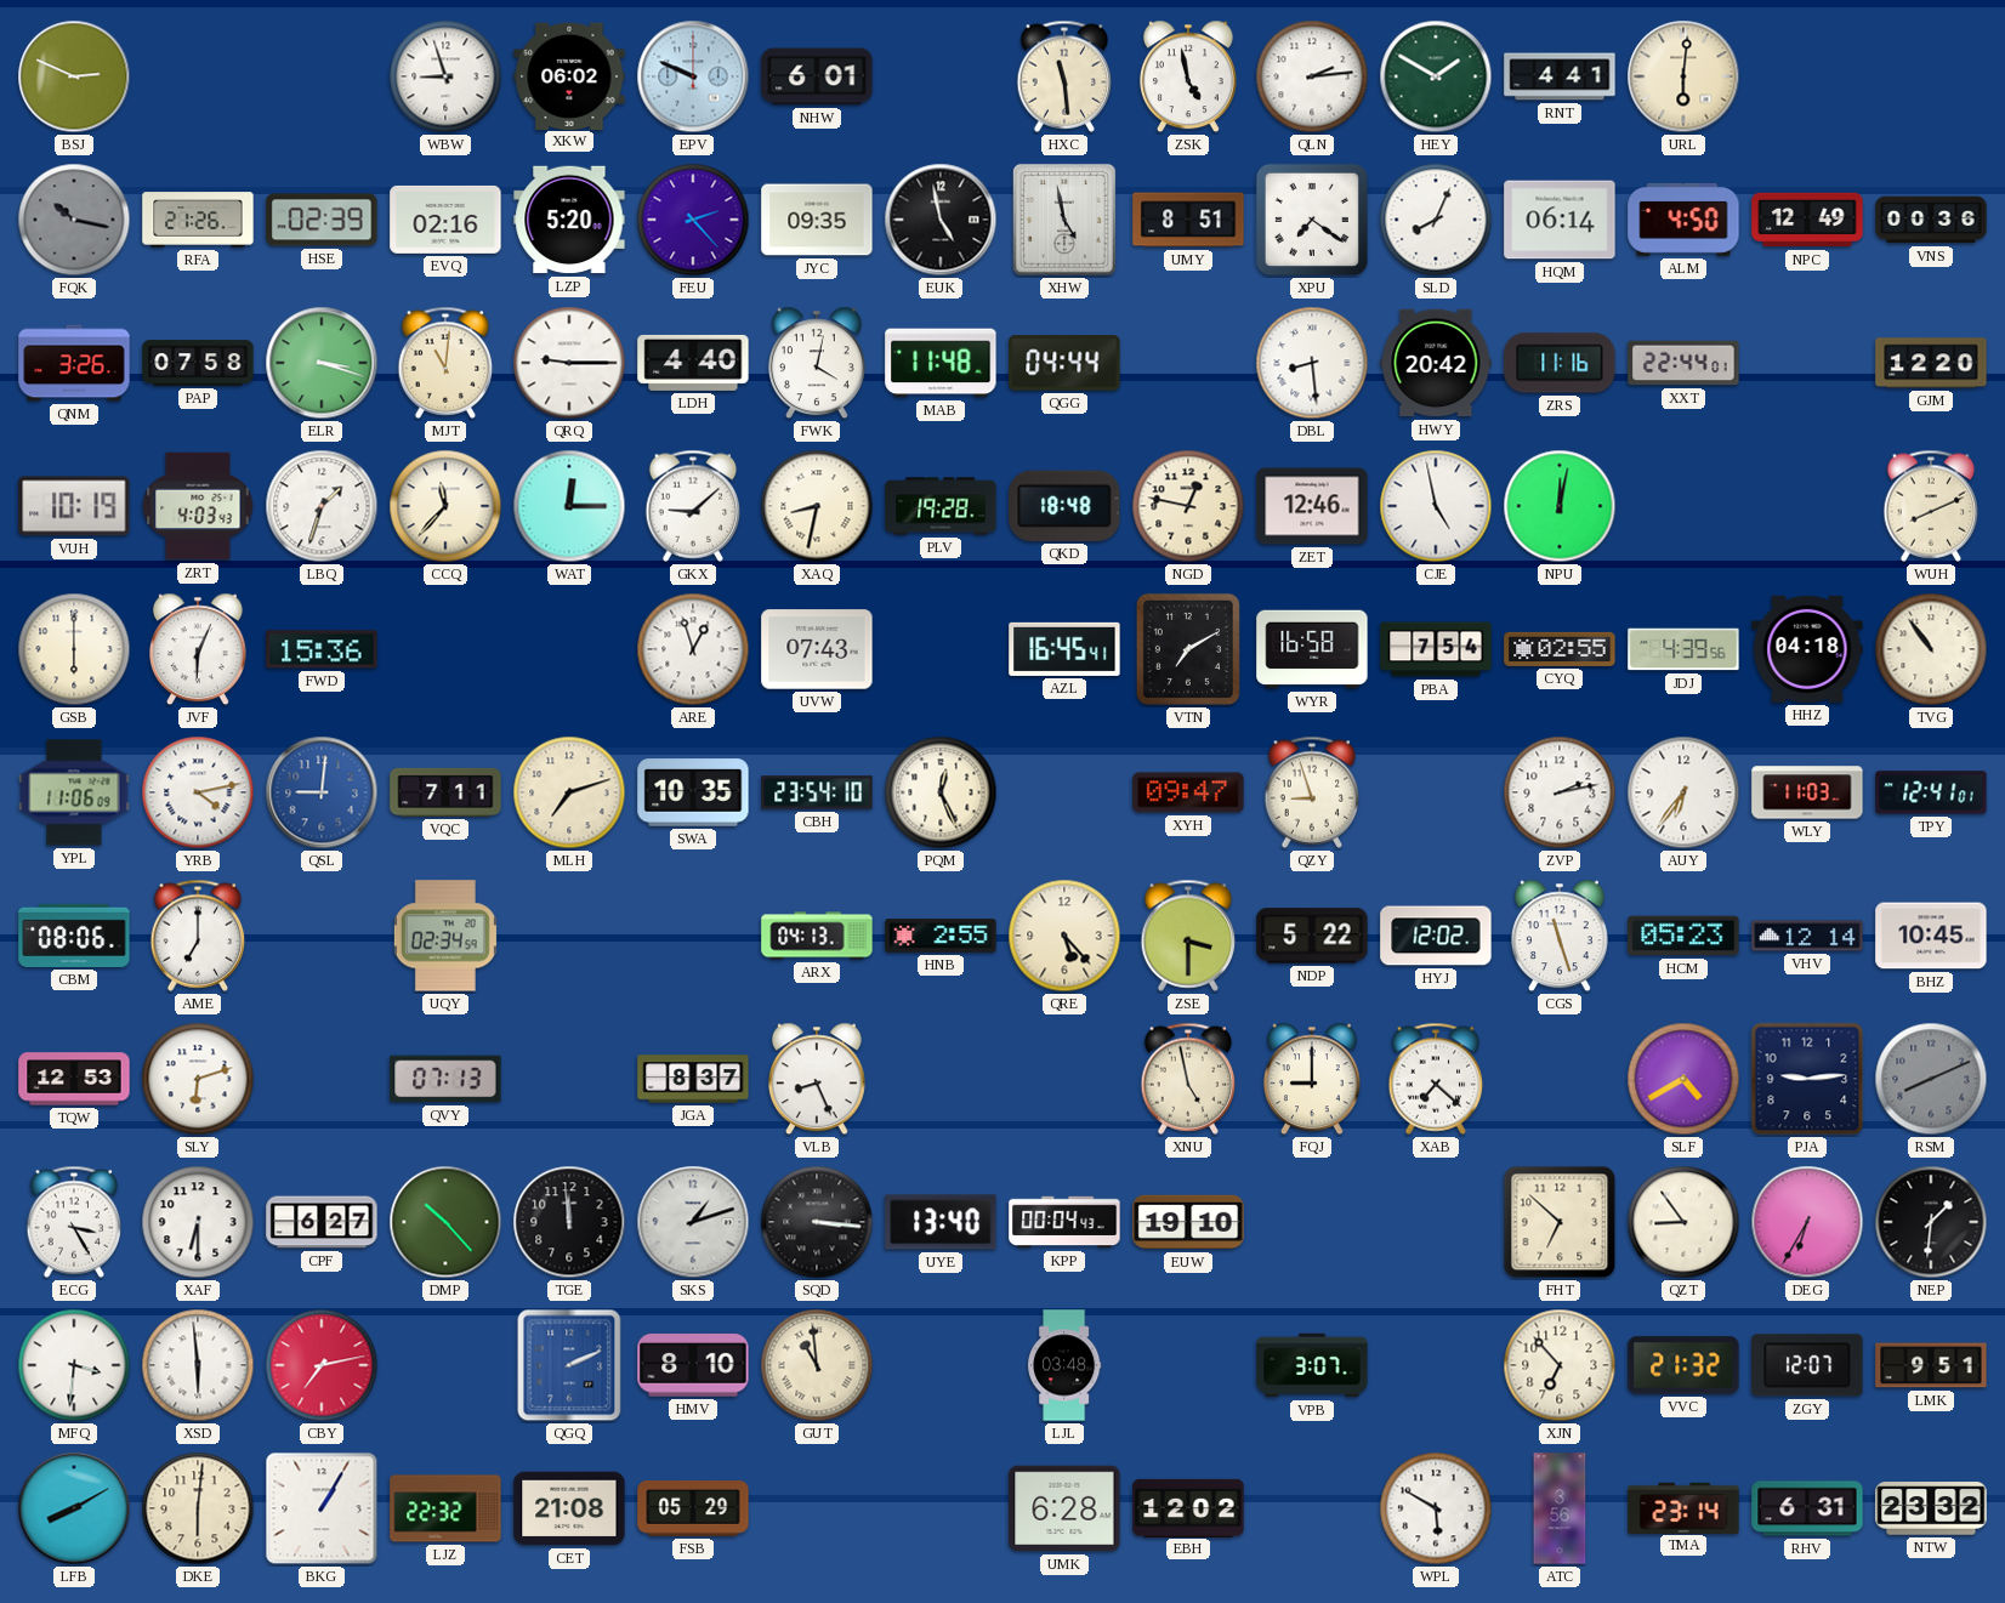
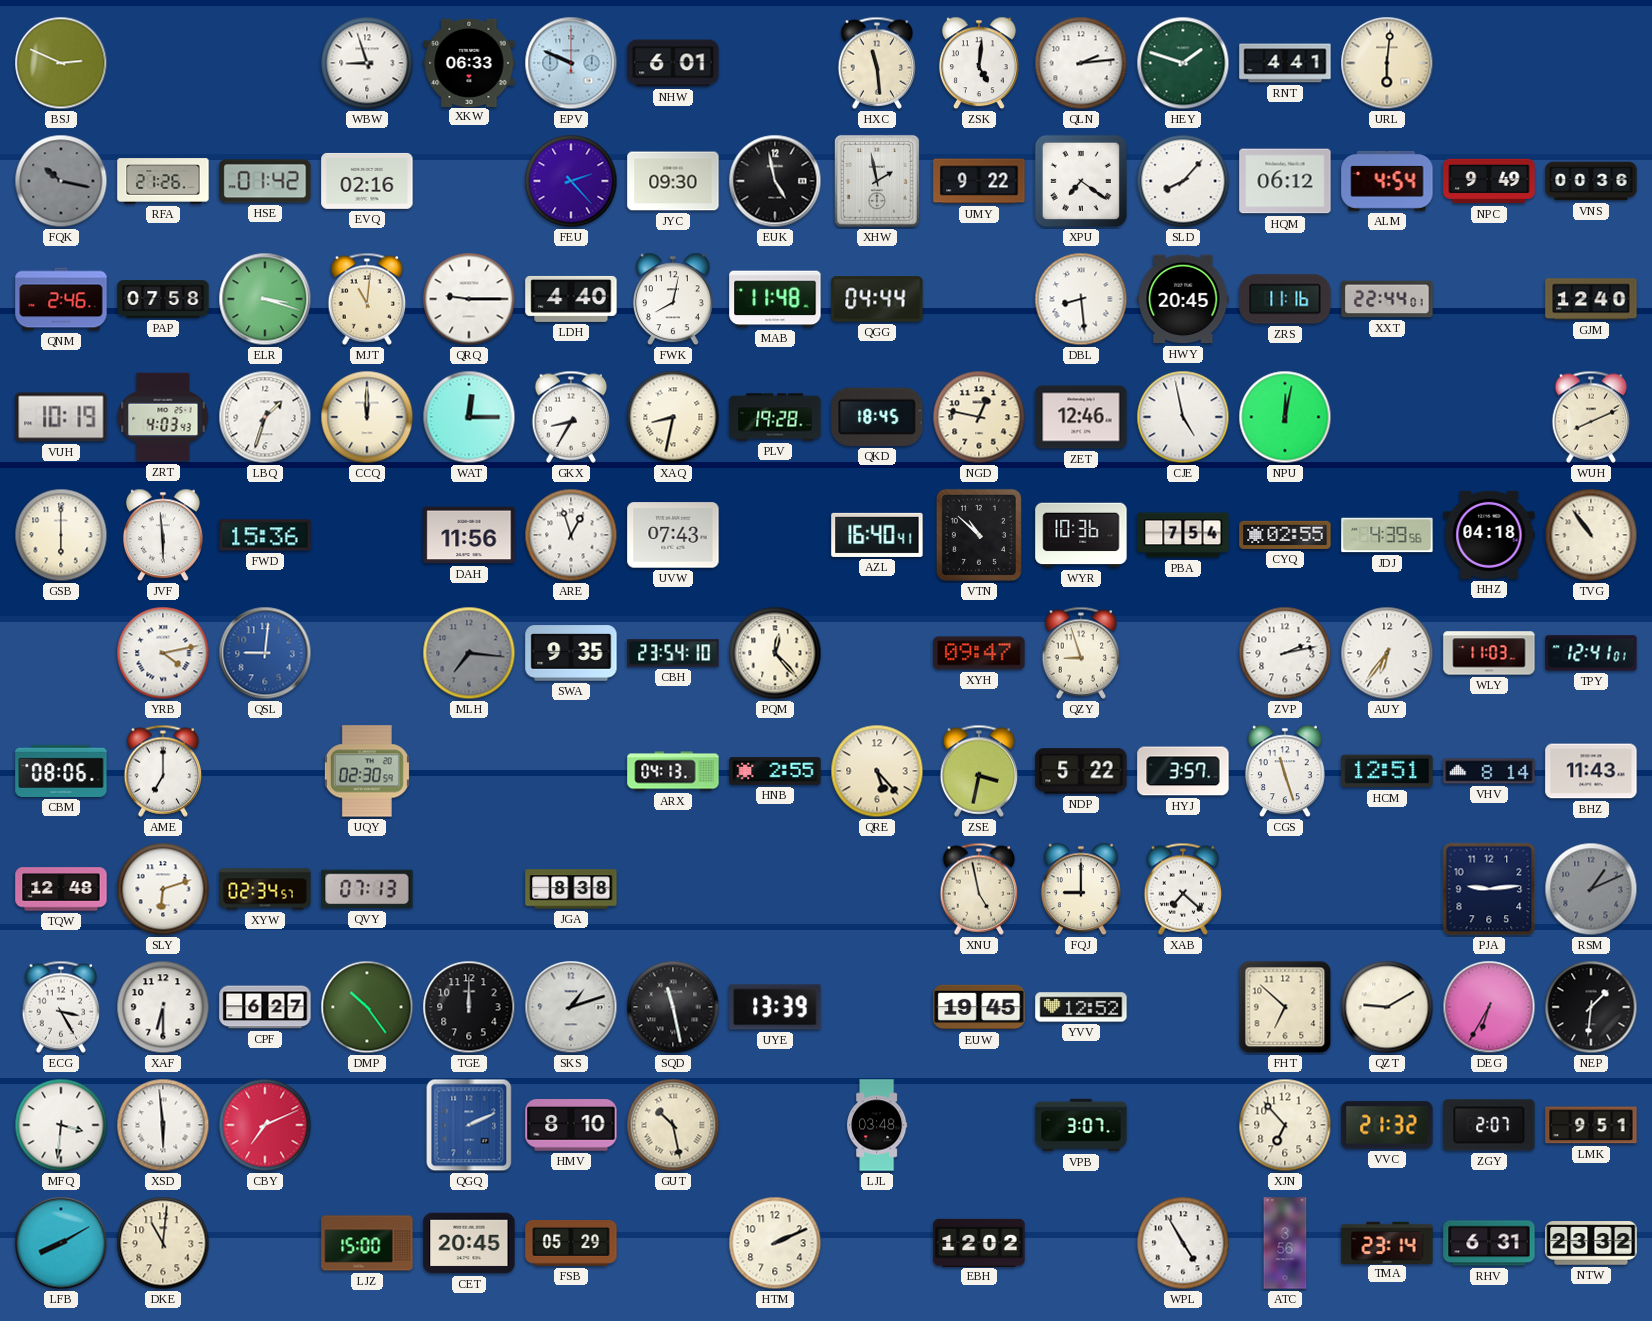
XKW: 06:02 -> 06:33
ZSK: 4:58 -> 5:01
HEY: 1:50 -> 1:48
HSE: 02:39 -> 01:42
LZP: 5:20 -> none
JYC: 09:35 -> 09:30
XHW: 4:58 -> 1:58
UMY: 8:51 -> 9:22
SLD: 8:04 -> 8:07
HQM: 06:14 -> 06:12
ALM: 4:50 -> 4:54
NPC: 12:49 -> 9:49
QNM: 3:26 -> 2:46
FWK: 4:02 -> 8:02
HWY: 20:42 -> 20:45
GJM: 12:20 -> 12:40
CCQ: 11:37 -> 12:00
GKX: 9:08 -> 8:35
QKD: 18:48 -> 18:45
JVF: 6:04 -> 5:59
DAH: none -> 11:56
AZL: 16:45 -> 16:40
VTN: 7:10 -> 10:52
WYR: 16:58 -> 10:36
YPL: 11:06 -> none
VQC: 7:11 -> none
MLH: 7:12 -> 7:16
MLH dial: cream -> grey
SWA: 10:35 -> 9:35
PQM: 12:26 -> 12:23
UQY: 02:34 -> 02:30
ZSE: 3:30 -> 3:32
HYJ: 12:02 -> 3:57
HCM: 05:23 -> 12:51
VHV: 12:14 -> 8:14
BHZ: 10:45 -> 11:43
TQW: 12:53 -> 12:48
XYW: none -> 02:34
JGA: 8:37 -> 8:38
VLB: 8:26 -> none
SLF: 4:40 -> none
RSM: 8:11 -> 1:11
DMP: 10:23 -> 10:24
TGE: 11:59 -> 12:00
SQD: 3:16 -> 11:28
UYE: 13:40 -> 13:39
KPP: 00:04 -> none
EUW: 19:10 -> 19:45
YVV: none -> 12:52
QZT: 8:54 -> 9:10
CBY: 7:13 -> 7:11
GUT: 10:59 -> 10:28
ZGY: 12:07 -> 2:07
DKE: 6:01 -> 11:01
BKG: 1:05 -> none
LJZ: 22:32 -> 15:00
CET: 21:08 -> 20:45
HTM: none -> 2:11
UMK: 6:28 -> none
WPL: 5:50 -> 4:55
